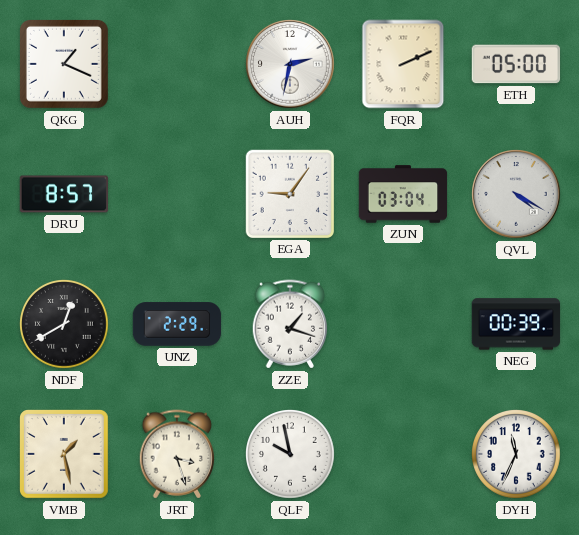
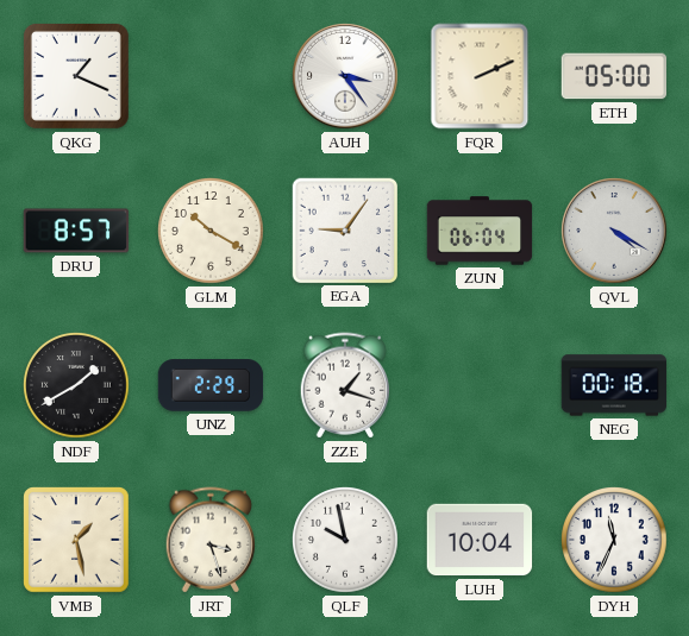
AUH: 2:32 -> 3:24
GLM: none -> 10:20
ZUN: 03:04 -> 06:04
NDF: 12:40 -> 1:40
NEG: 00:39 -> 00:18
LUH: none -> 10:04
